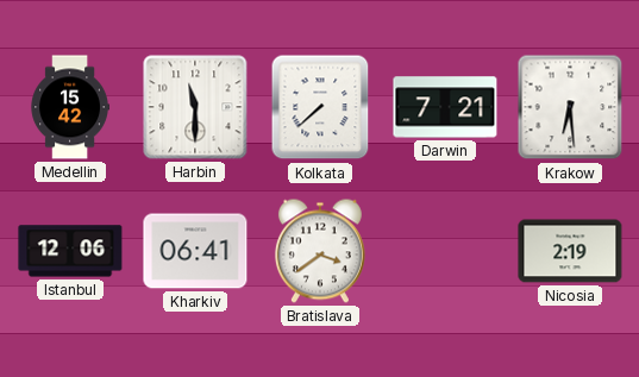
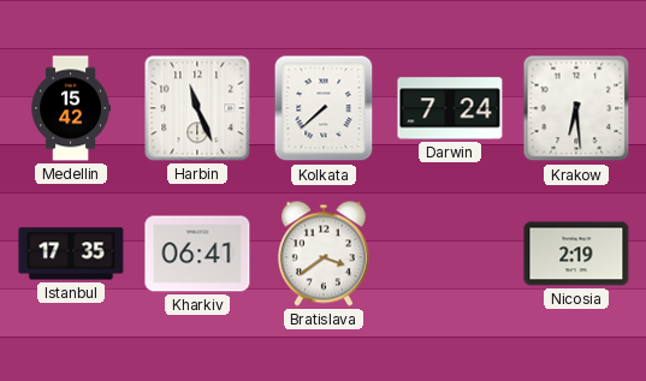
Harbin: 11:30 -> 11:26
Darwin: 7:21 -> 7:24
Istanbul: 12:06 -> 17:35
